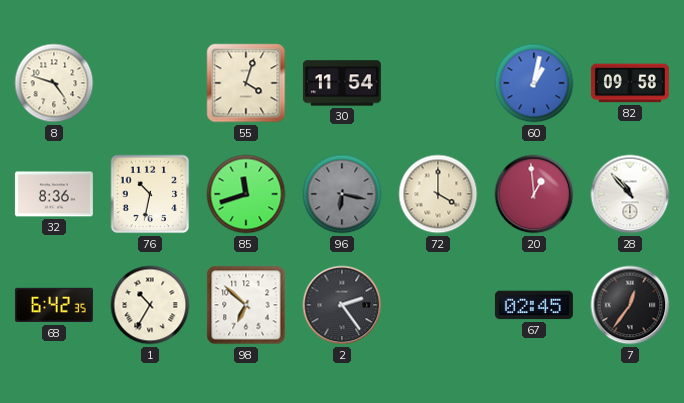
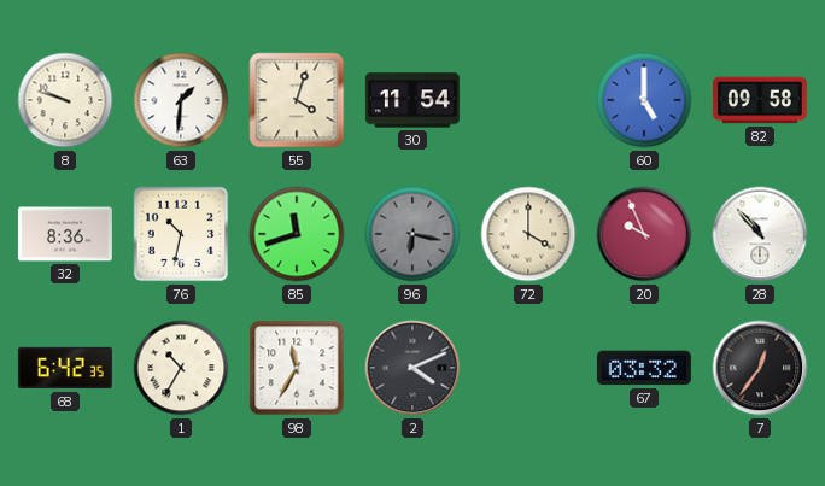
8: 4:48 -> 9:48
63: none -> 1:31
60: 1:02 -> 5:00
20: 12:59 -> 9:56
98: 6:52 -> 11:35
2: 2:24 -> 4:11
67: 02:45 -> 03:32
